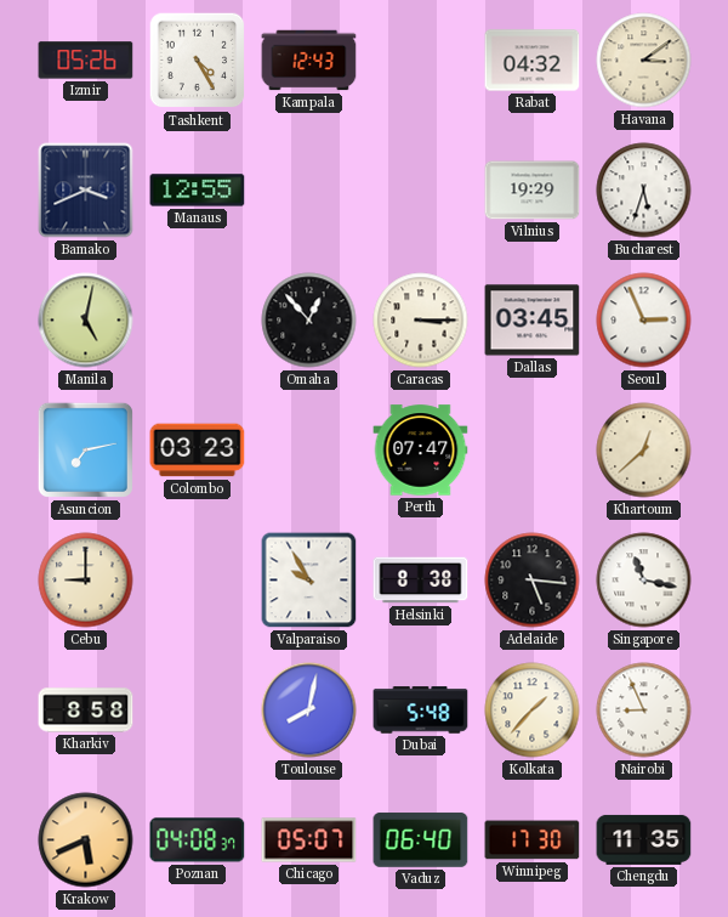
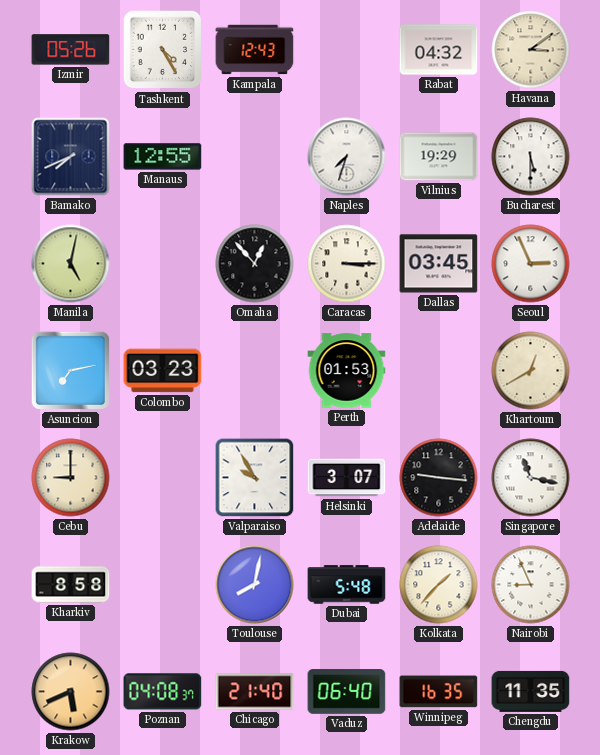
Bamako: 3:41 -> 7:41
Naples: none -> 7:33
Bucharest: 5:33 -> 5:30
Perth: 07:47 -> 01:53
Khartoum: 12:38 -> 12:40
Helsinki: 8:38 -> 3:07
Adelaide: 5:16 -> 9:16
Chicago: 05:07 -> 21:40
Winnipeg: 17:30 -> 16:35
